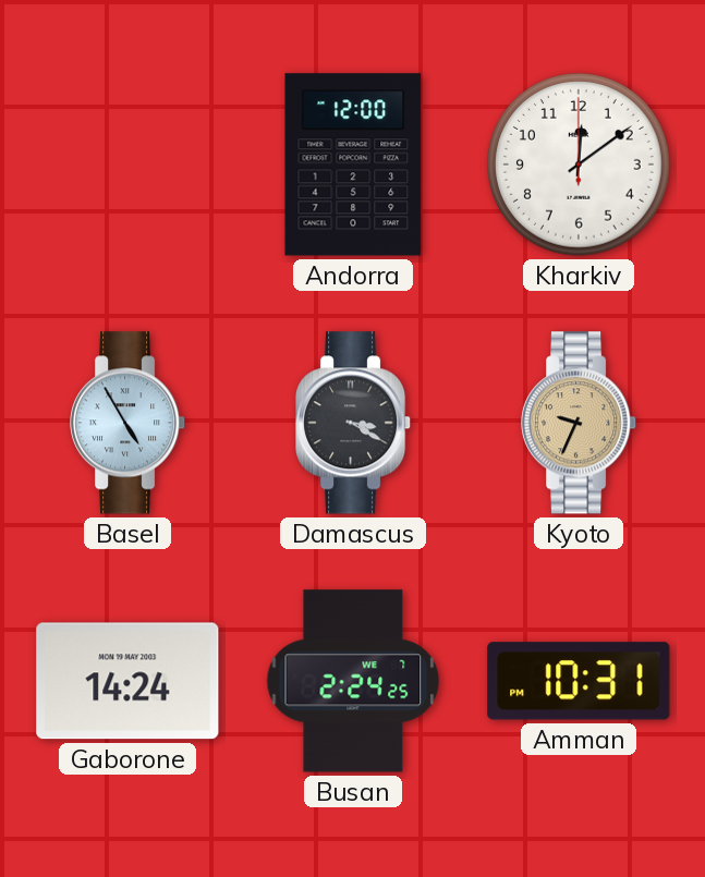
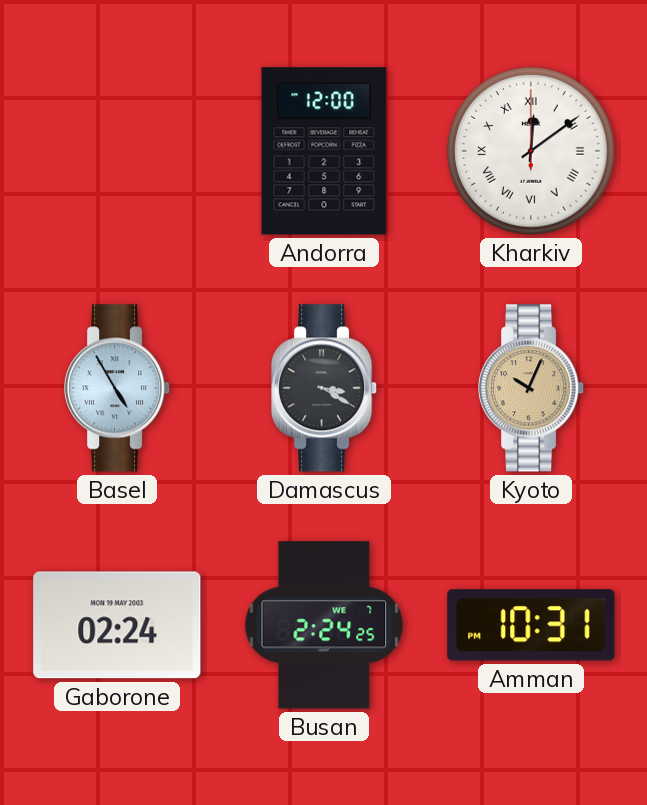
Kharkiv numerals: Arabic -> Roman
Kyoto: 9:34 -> 10:04
Gaborone: 14:24 -> 02:24
